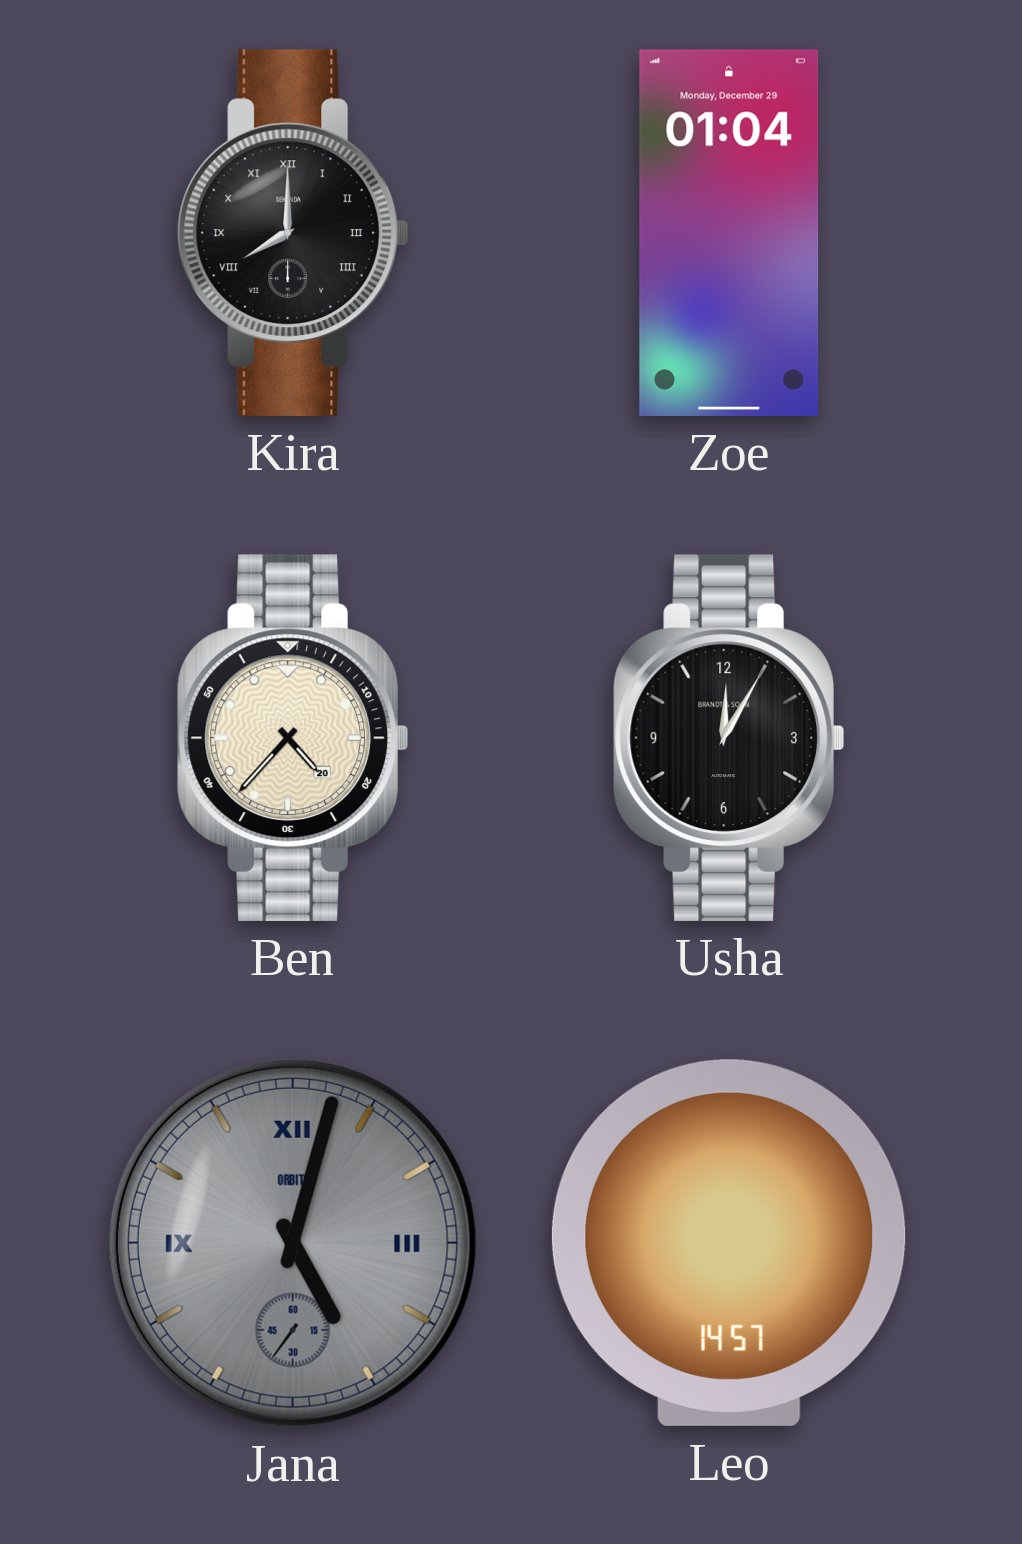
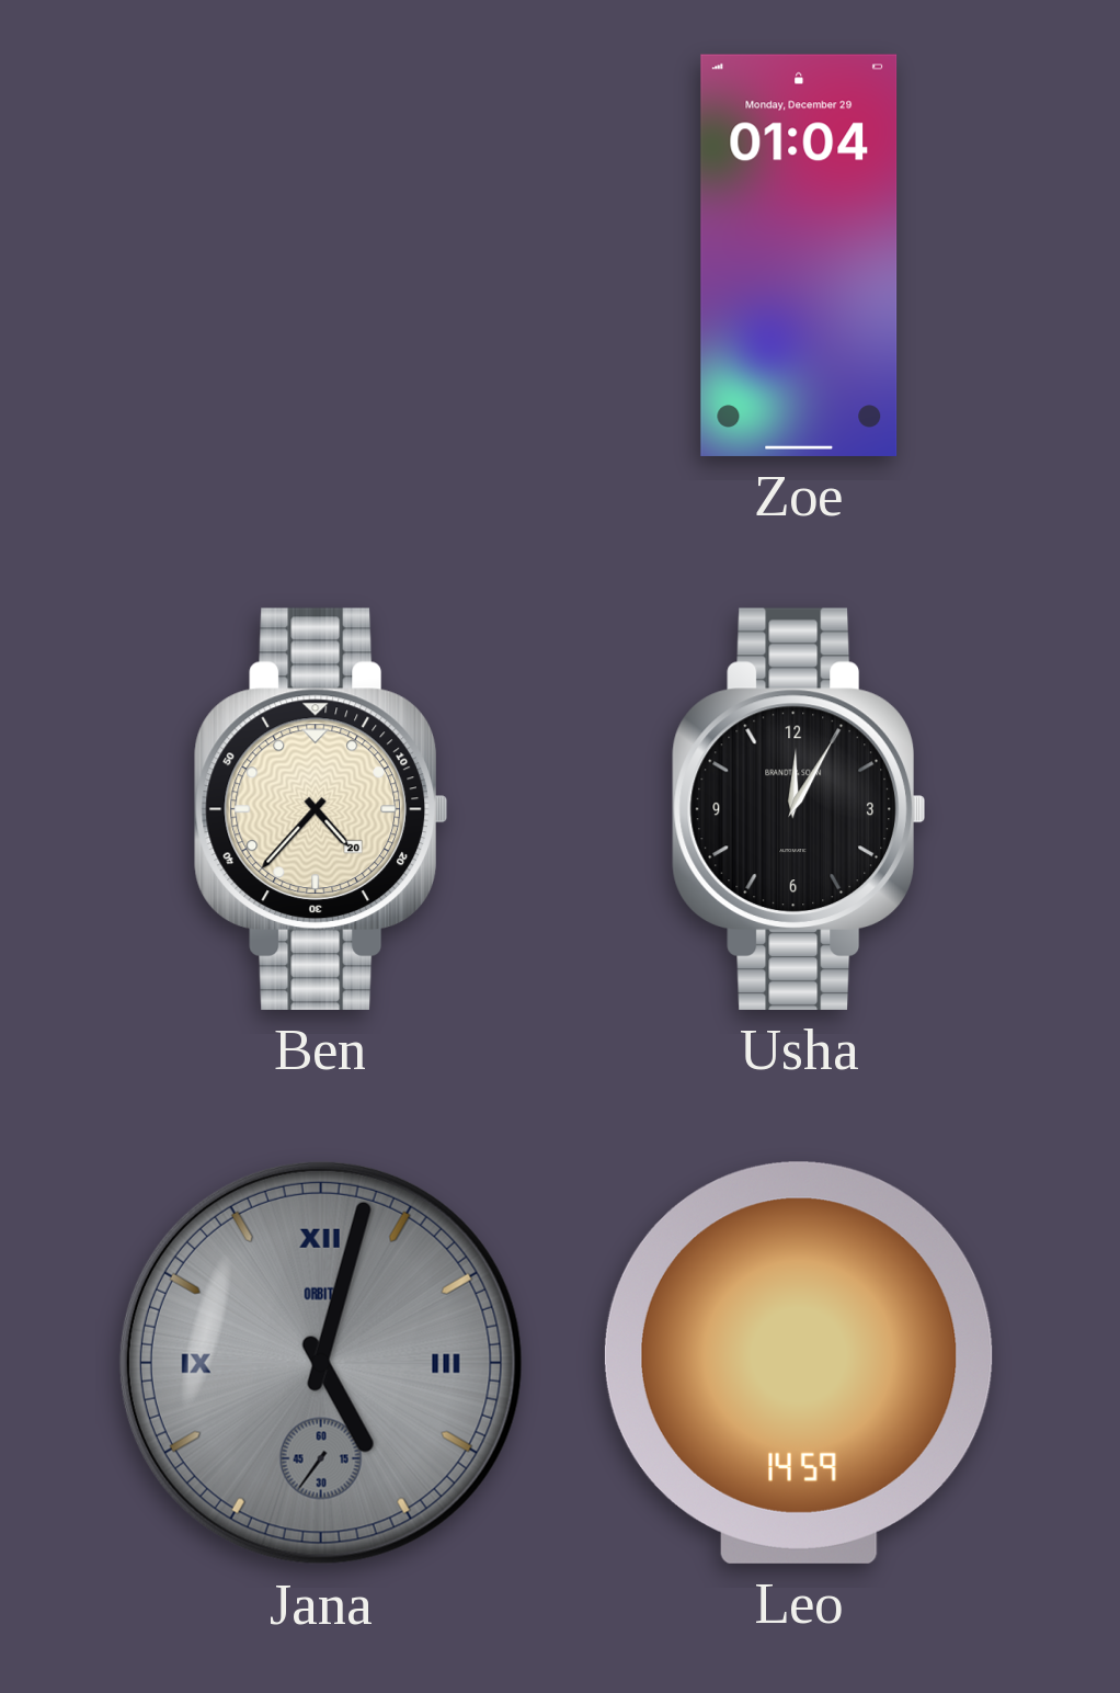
Kira: 8:00 -> none
Leo: 14:57 -> 14:59
